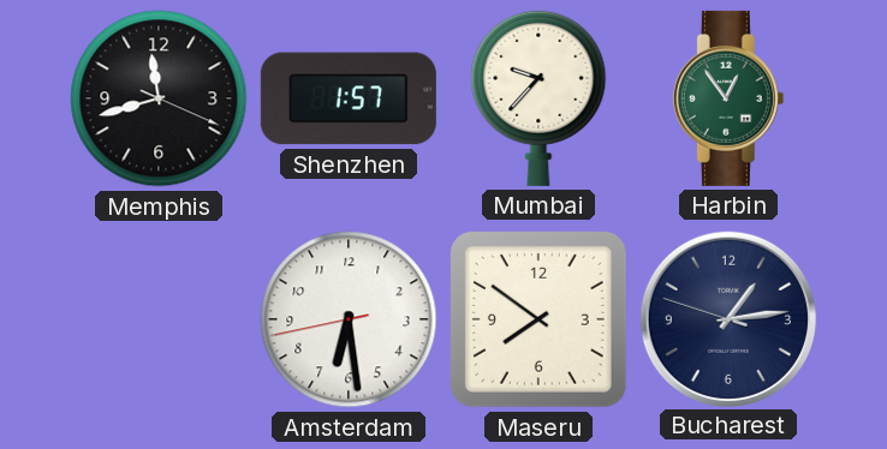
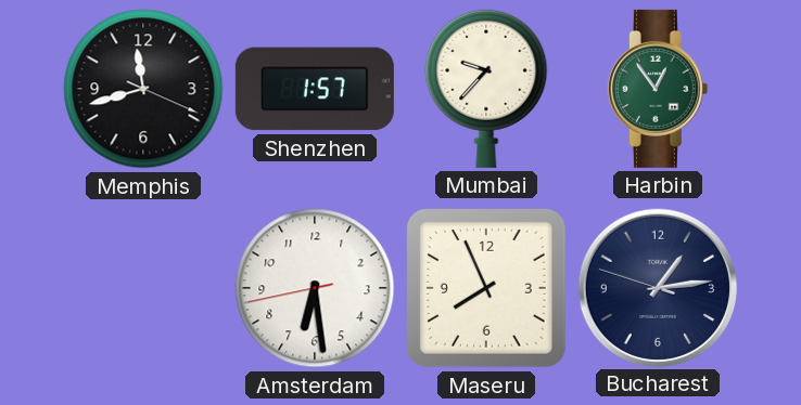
Maseru: 7:51 -> 7:56
